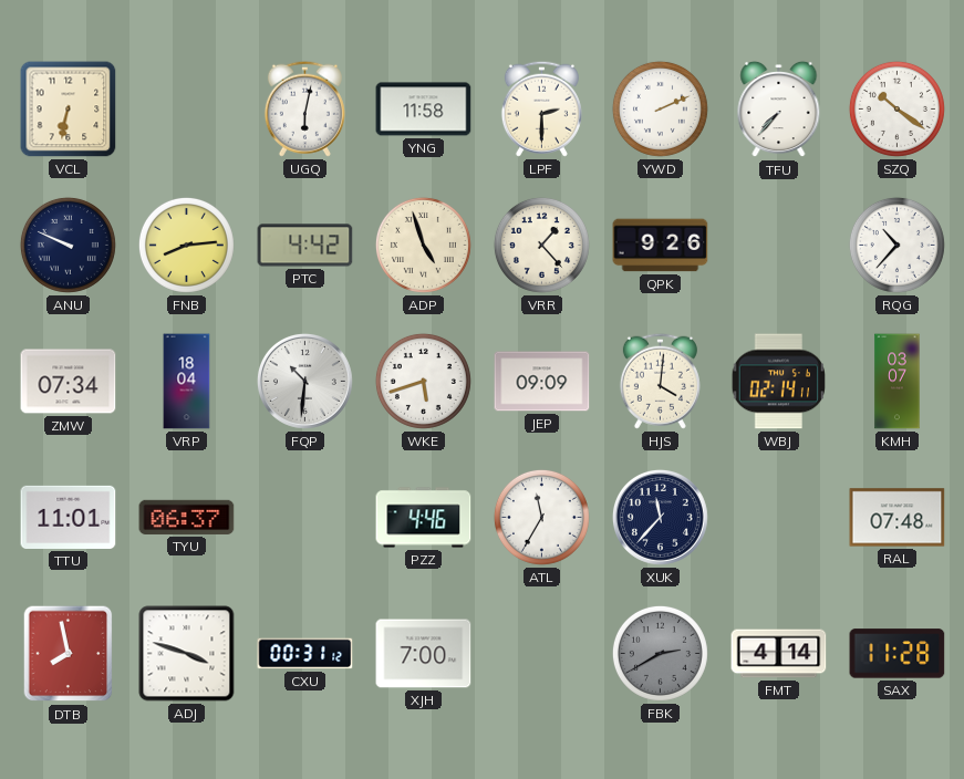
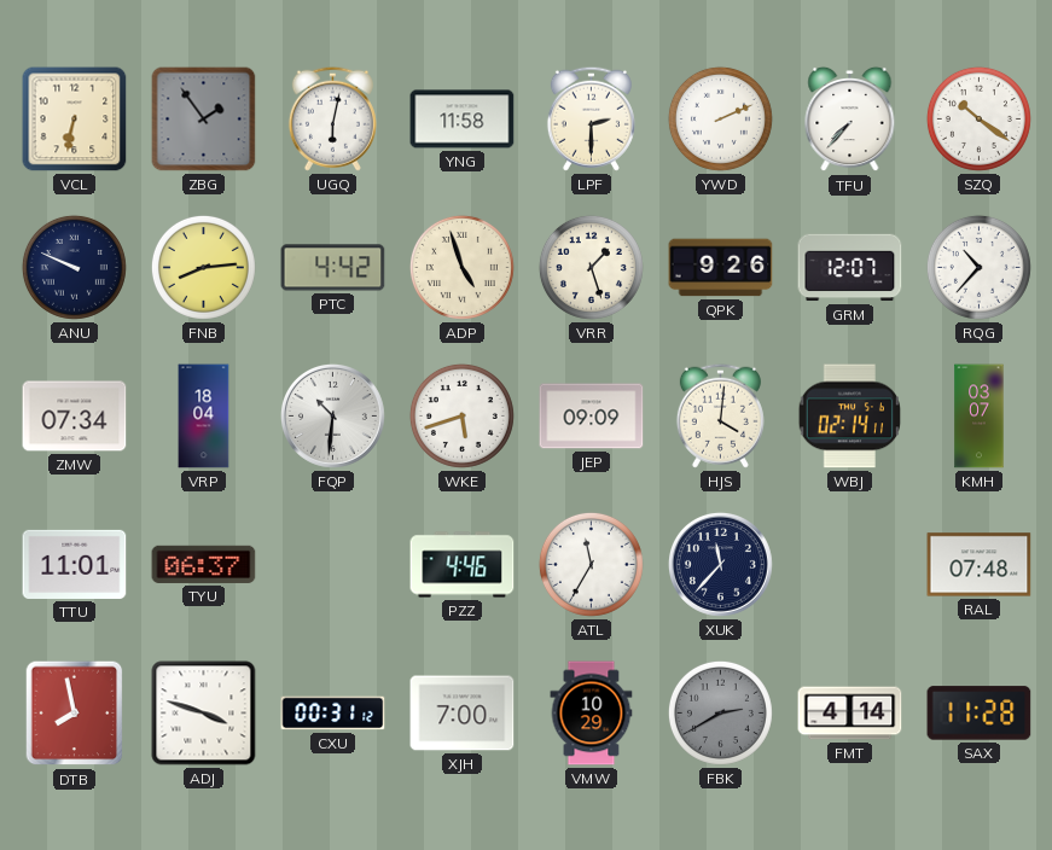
ZBG: none -> 1:54
VRR: 1:23 -> 1:27
GRM: none -> 12:07
VMW: none -> 10:29
